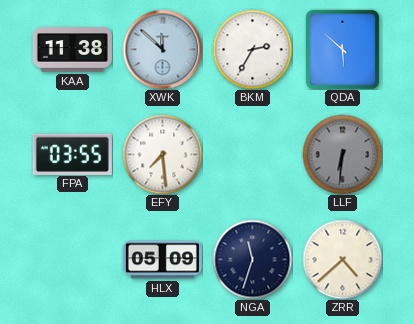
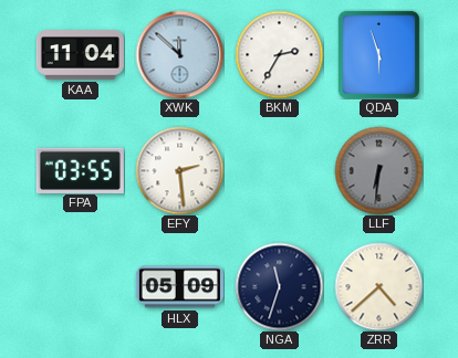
KAA: 11:38 -> 11:04
QDA: 5:52 -> 5:57
EFY: 7:29 -> 2:29
